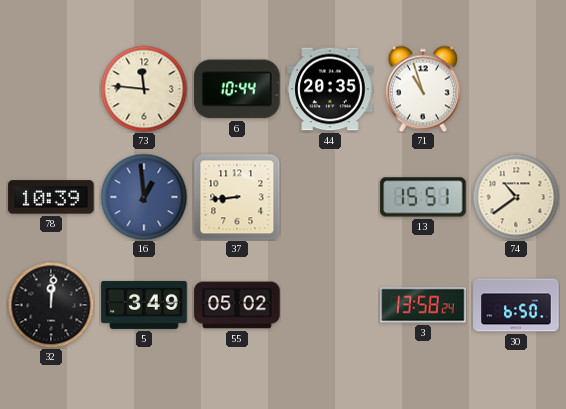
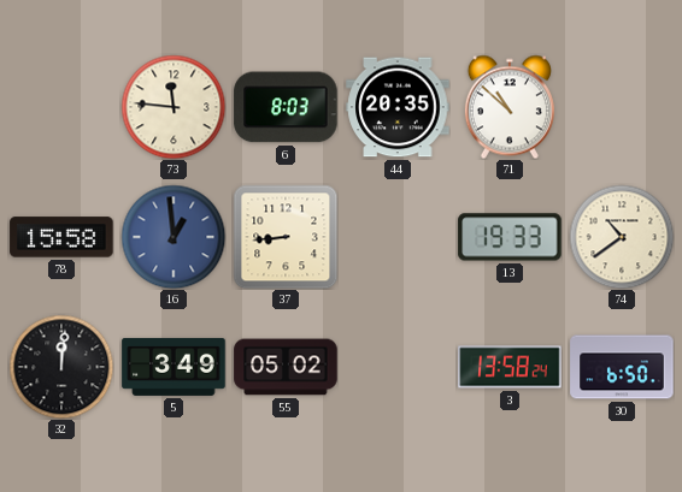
6: 10:44 -> 8:03
71: 10:57 -> 10:52
78: 10:39 -> 15:58
13: 15:51 -> 19:33
